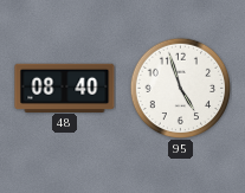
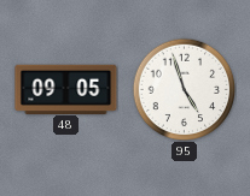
48: 08:40 -> 09:05
